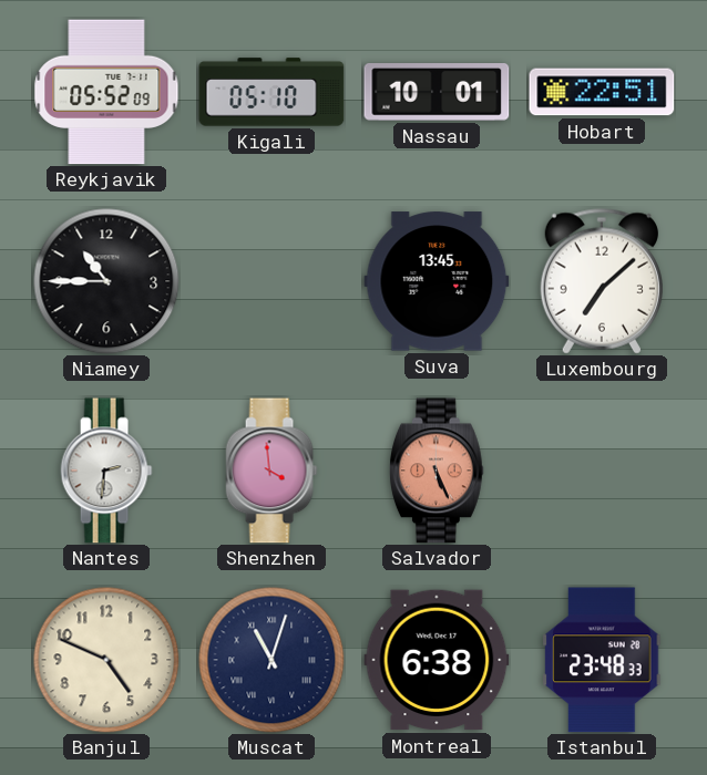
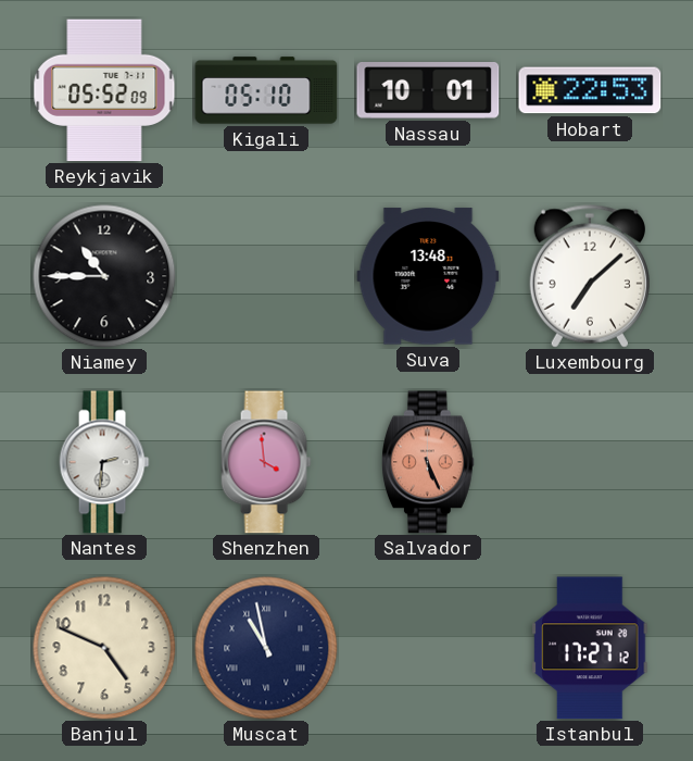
Hobart: 22:51 -> 22:53
Suva: 13:45 -> 13:48
Muscat: 11:03 -> 10:58
Montreal: 6:38 -> none
Istanbul: 23:48 -> 17:27
